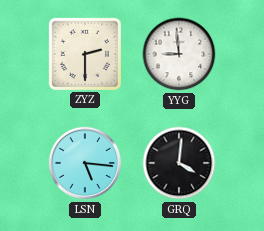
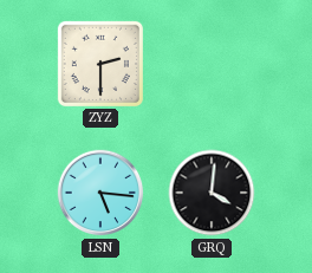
YYG: 8:59 -> none
